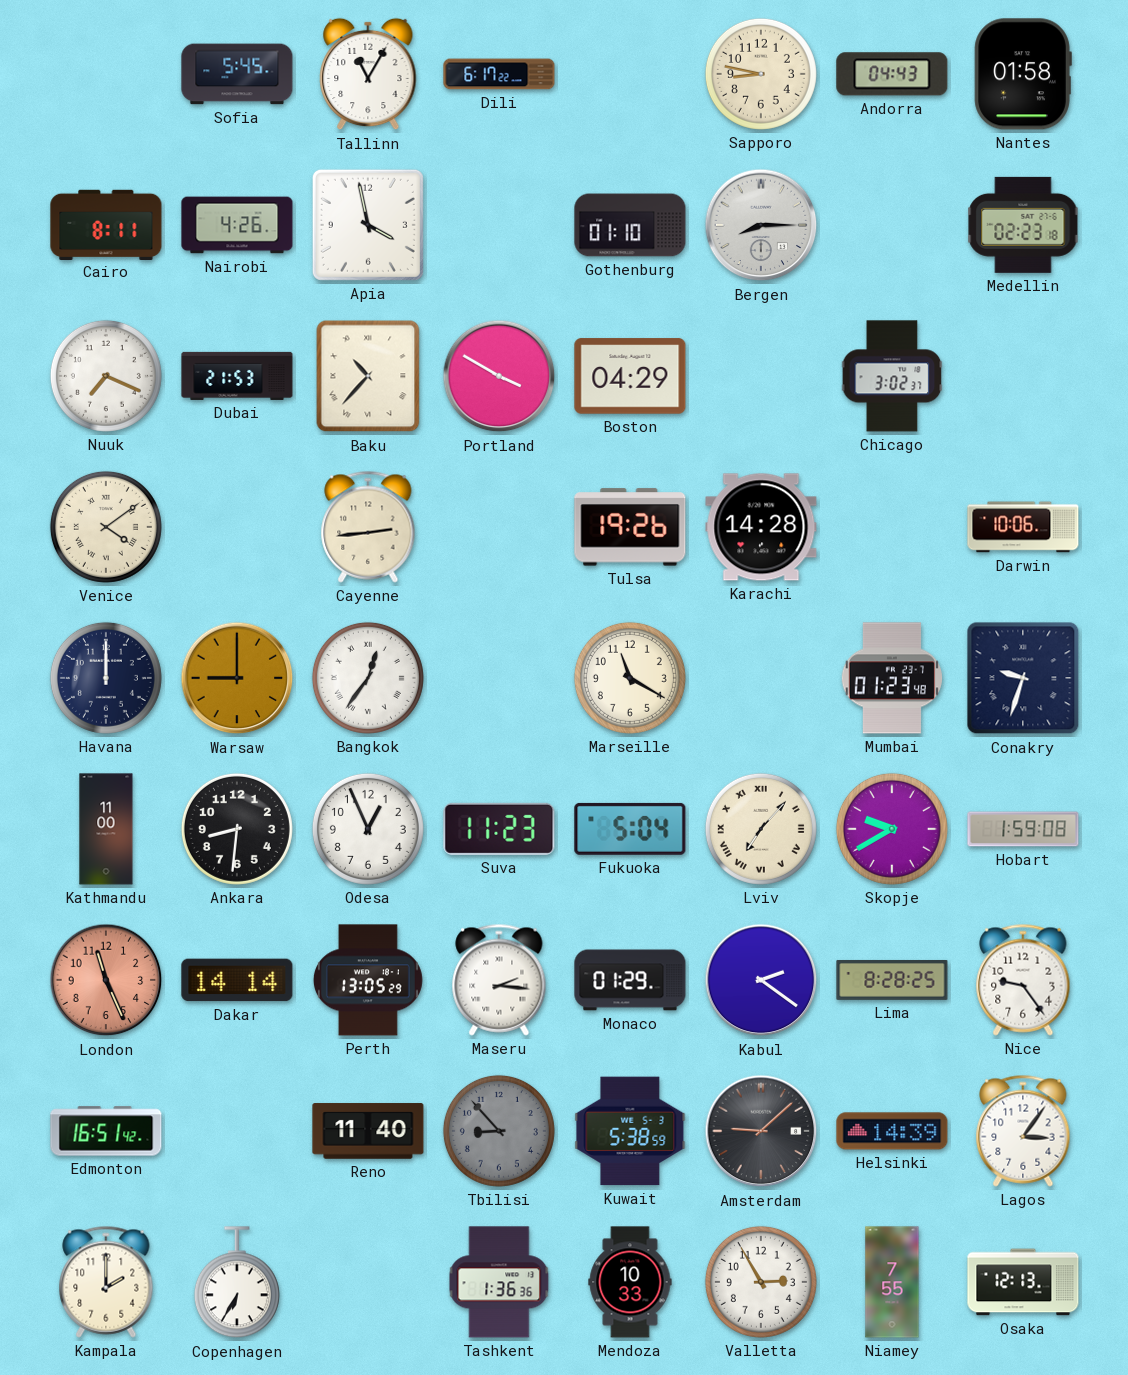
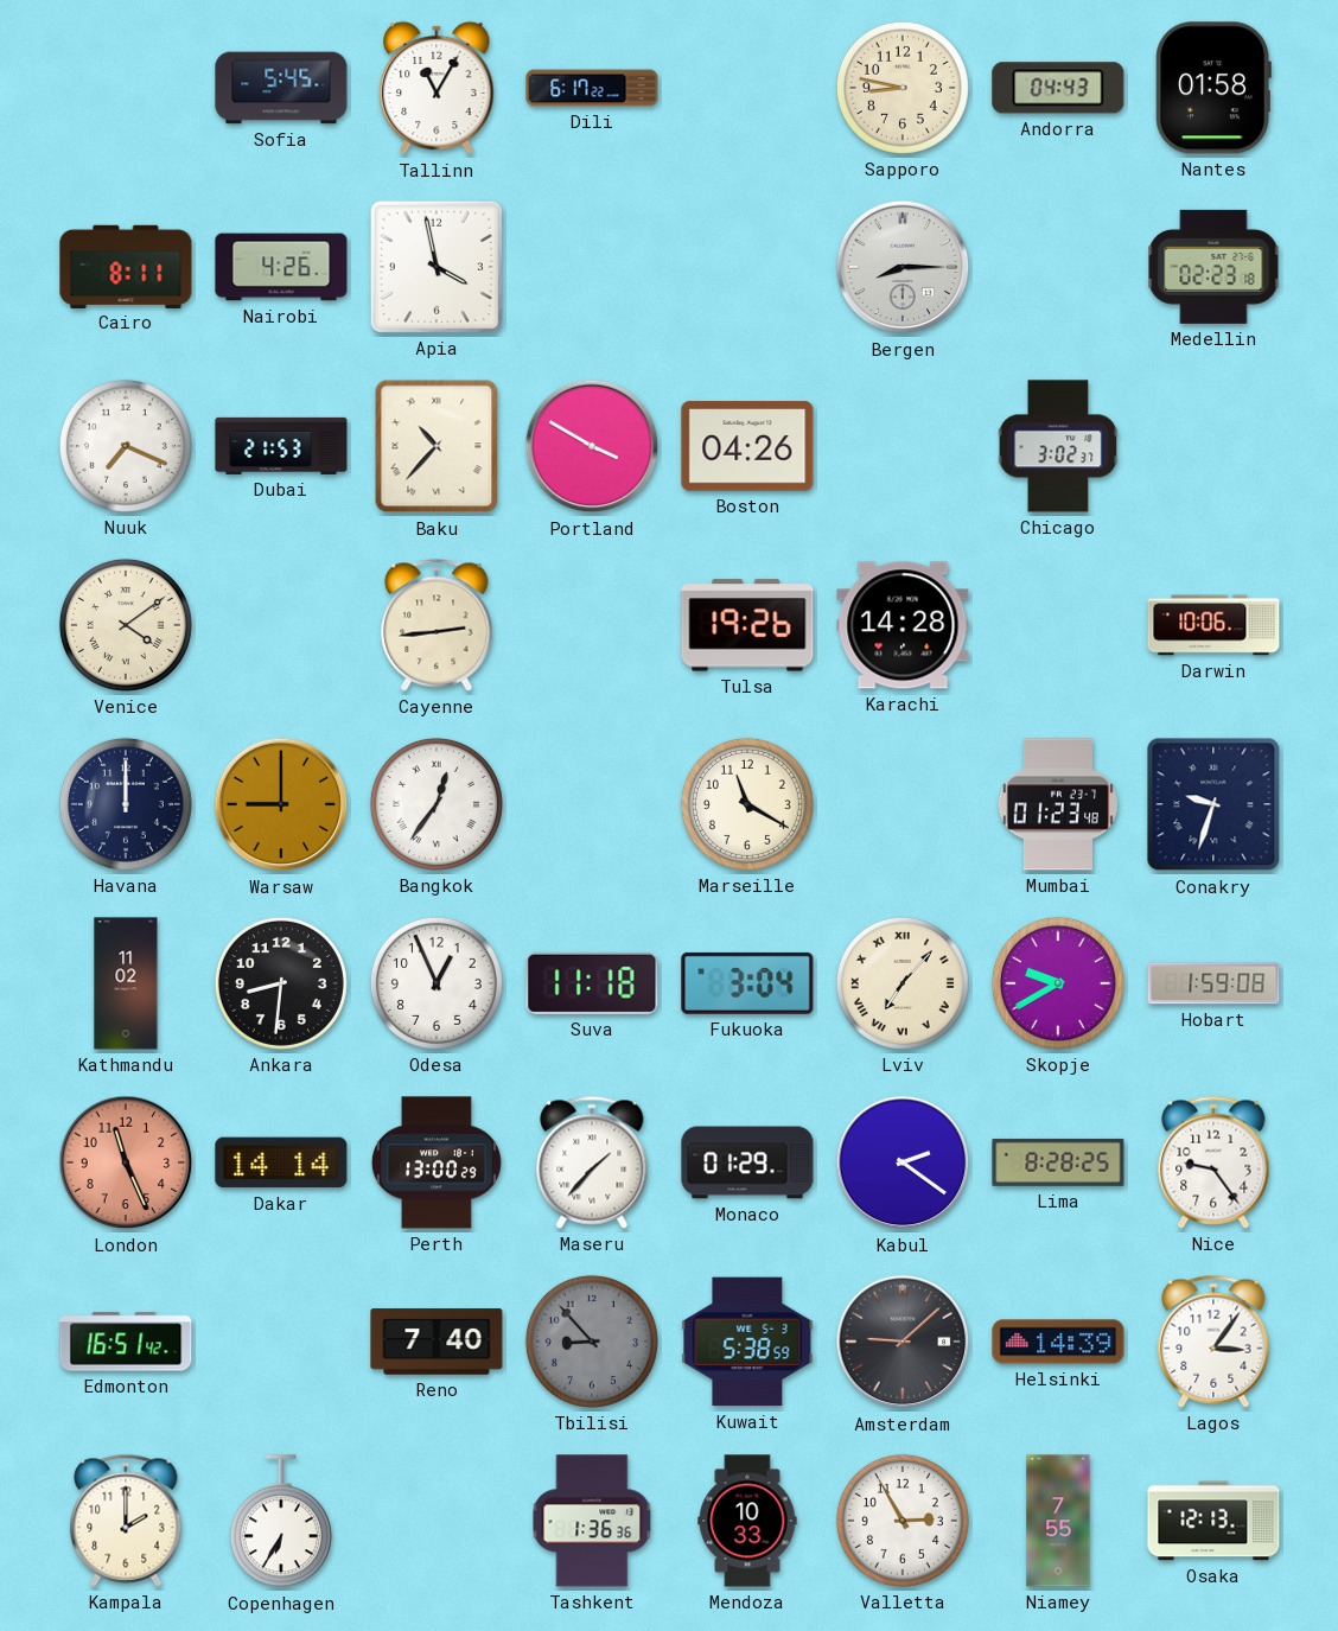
Gothenburg: 01:10 -> none
Boston: 04:29 -> 04:26
Kathmandu: 11:00 -> 11:02
Suva: 11:23 -> 11:18
Fukuoka: 5:04 -> 3:04
Perth: 13:05 -> 13:00
Maseru: 2:16 -> 1:37
Reno: 11:40 -> 7:40
